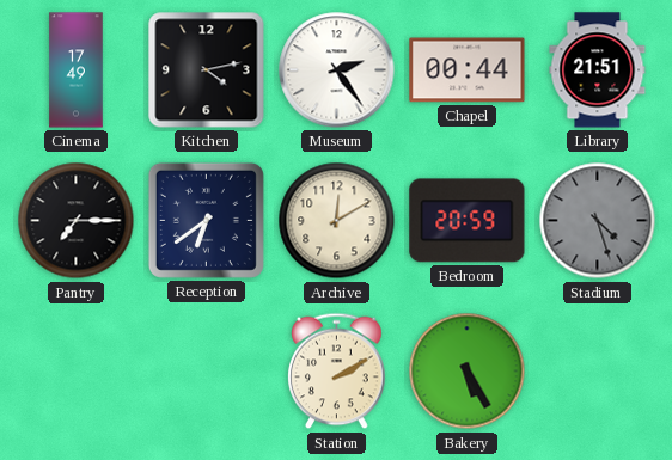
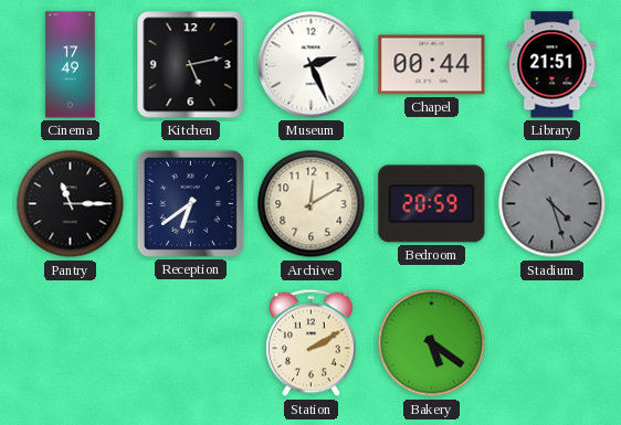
Kitchen: 4:13 -> 5:13
Museum: 2:24 -> 2:26
Pantry: 7:15 -> 11:15
Bakery: 5:25 -> 5:21
